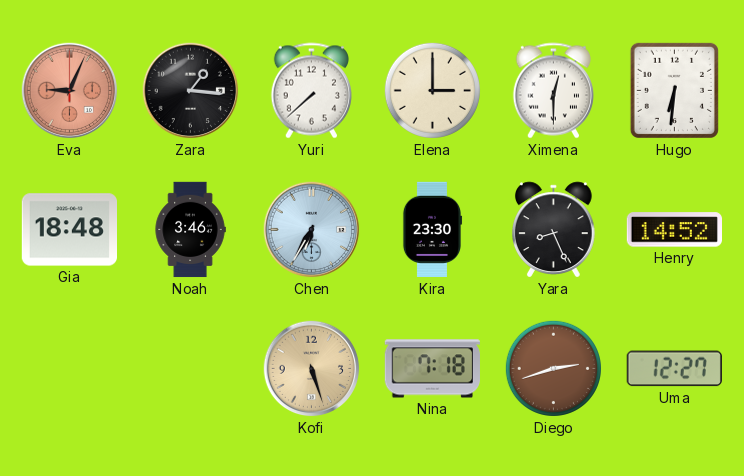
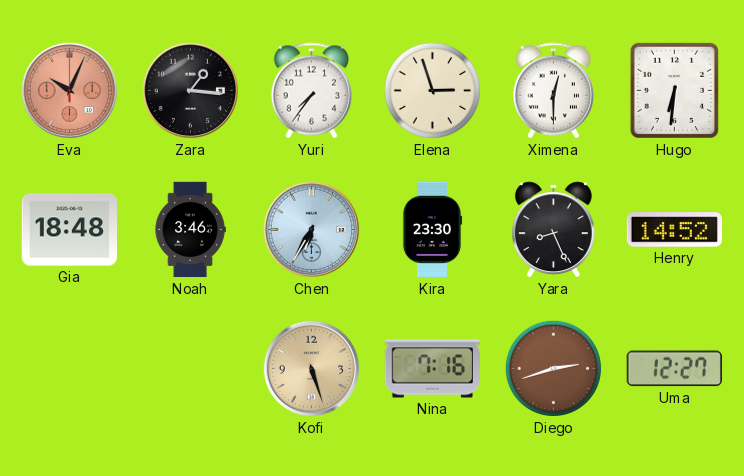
Eva: 9:04 -> 10:04
Yuri: 7:38 -> 7:36
Elena: 3:00 -> 2:57
Nina: 7:18 -> 7:16
